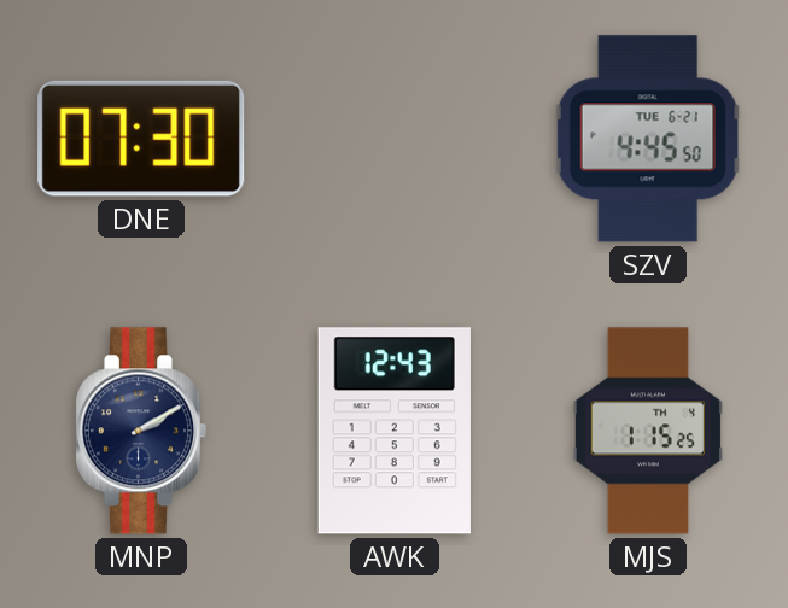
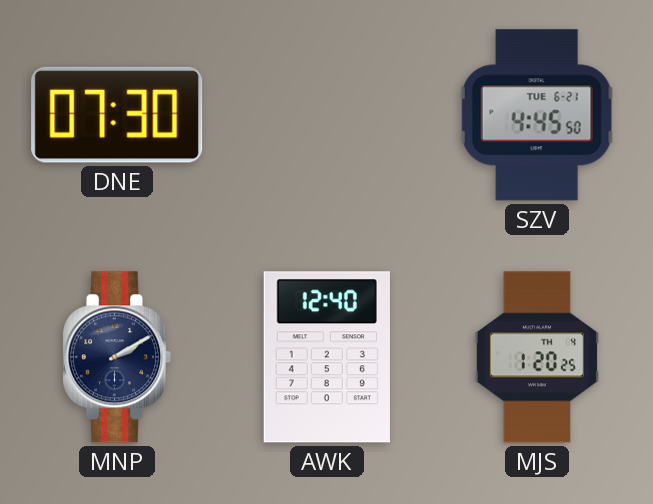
AWK: 12:43 -> 12:40
MJS: 1:15 -> 1:20
